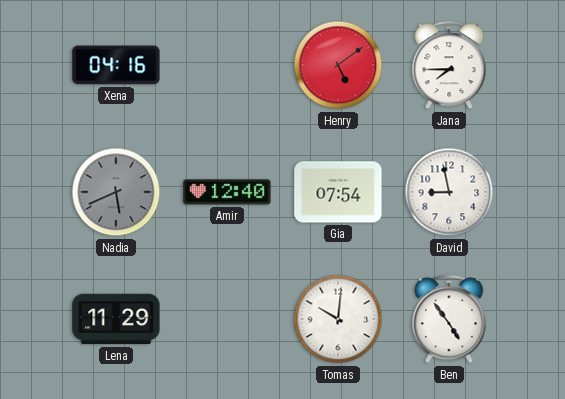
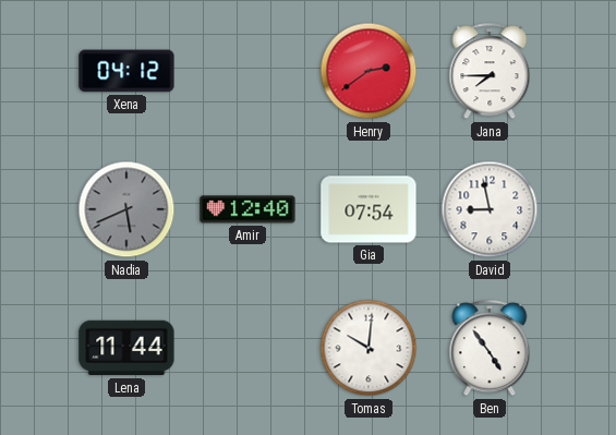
Xena: 04:16 -> 04:12
Henry: 5:09 -> 2:39
Lena: 11:29 -> 11:44
